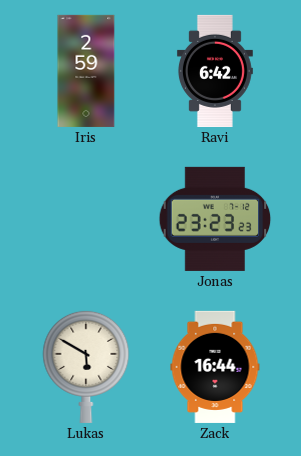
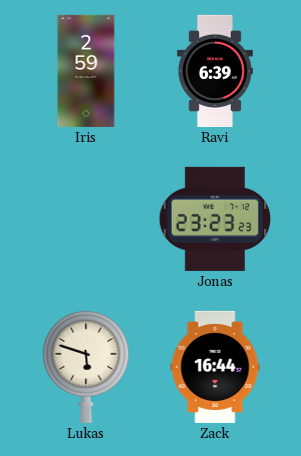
Ravi: 6:42 -> 6:39
Lukas: 5:50 -> 5:48
